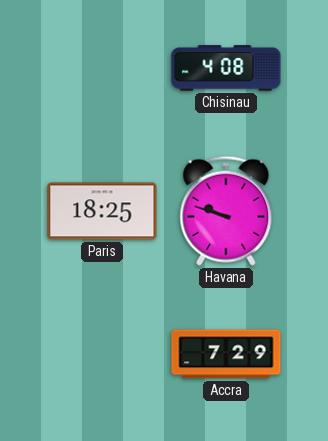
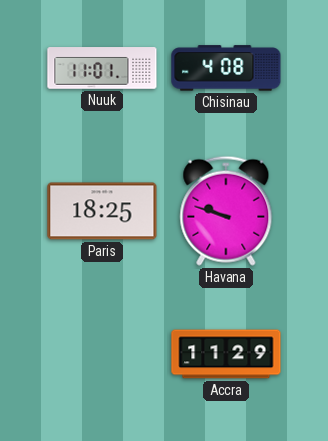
Nuuk: none -> 11:01
Accra: 7:29 -> 11:29
